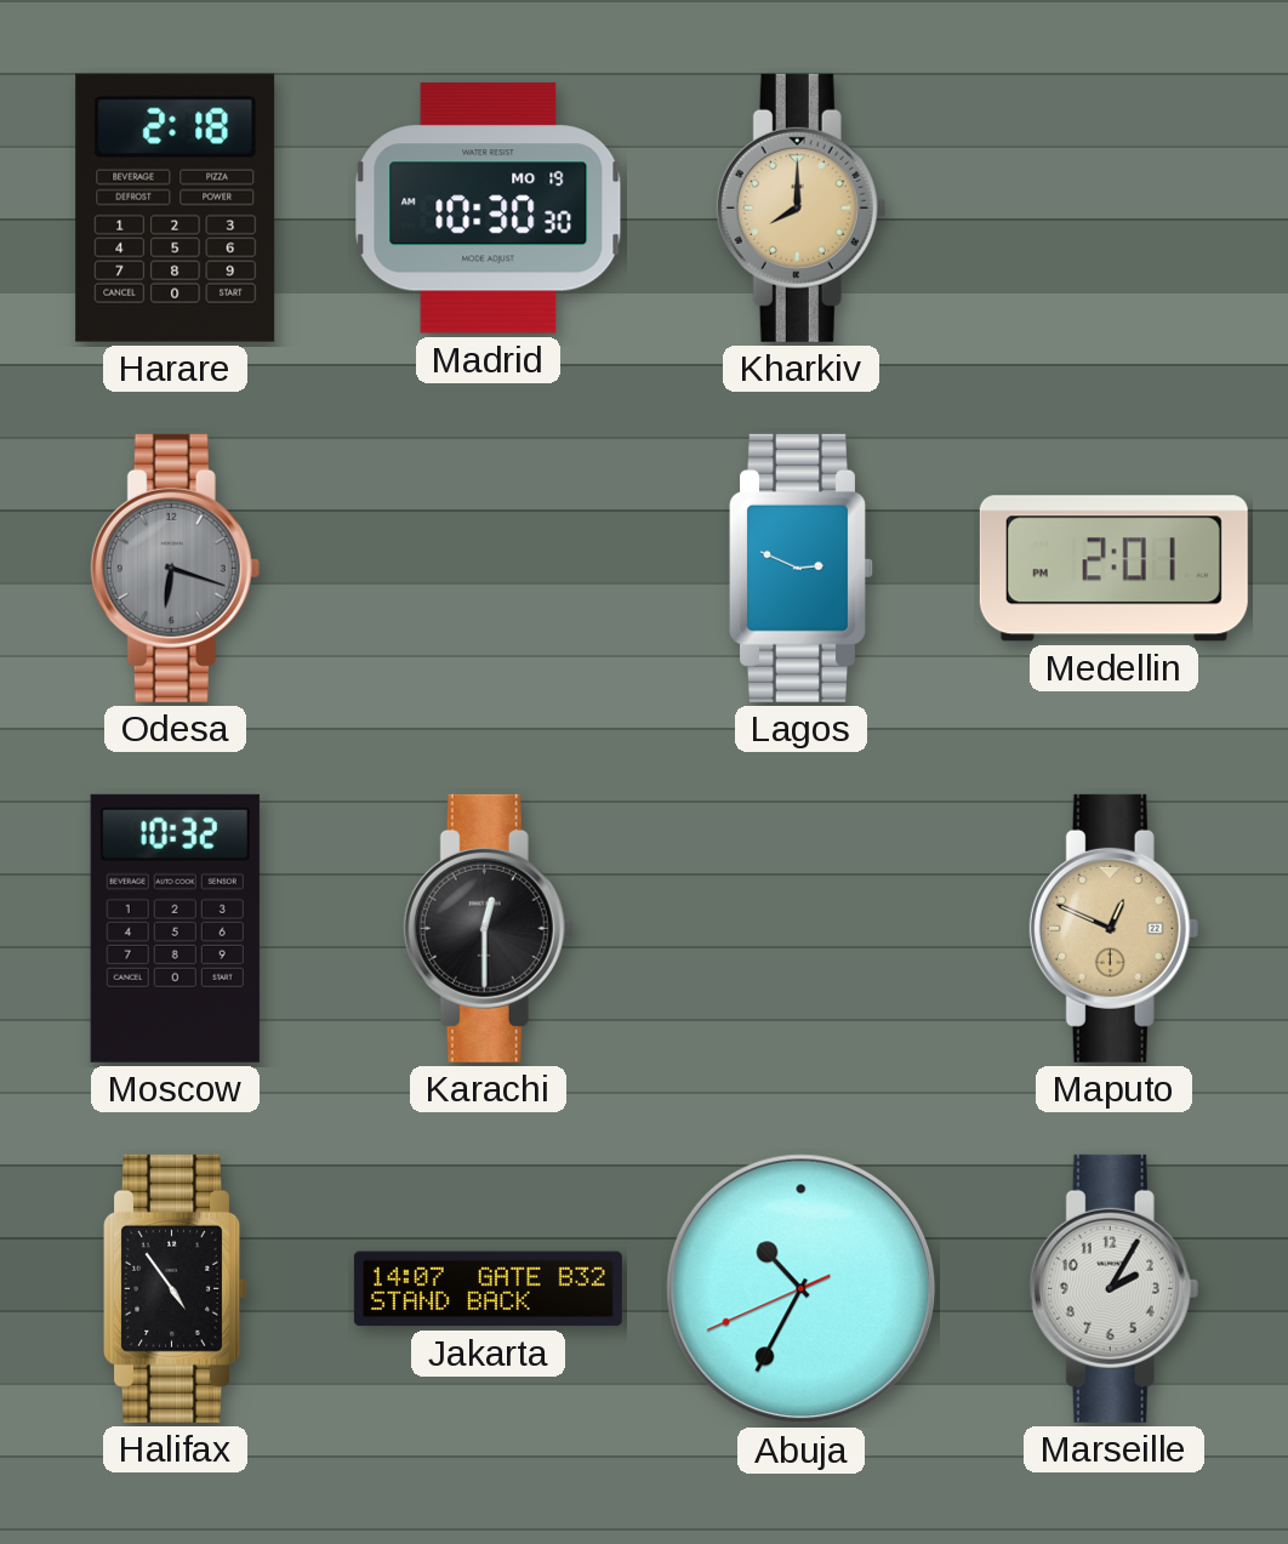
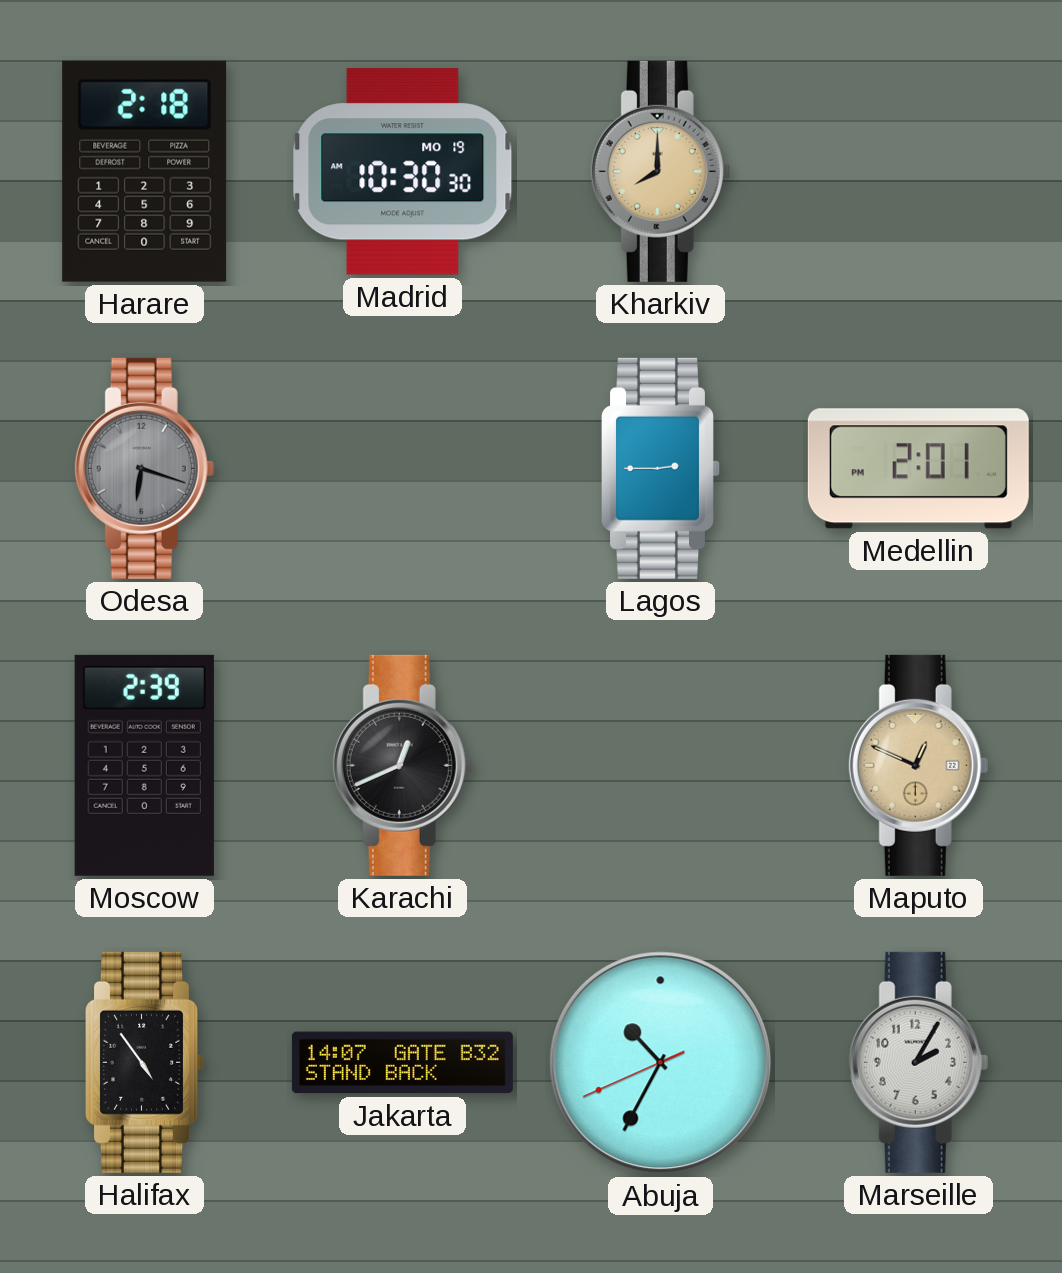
Lagos: 2:49 -> 2:45
Moscow: 10:32 -> 2:39
Karachi: 12:30 -> 12:41
